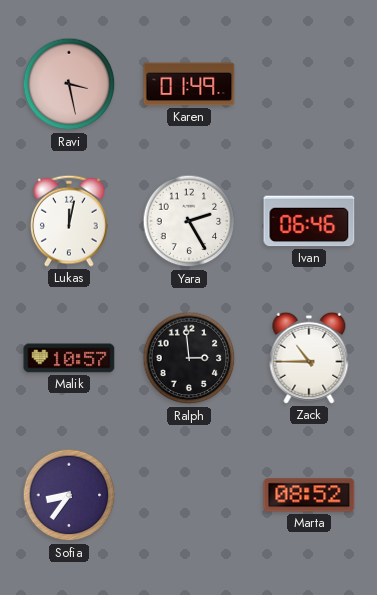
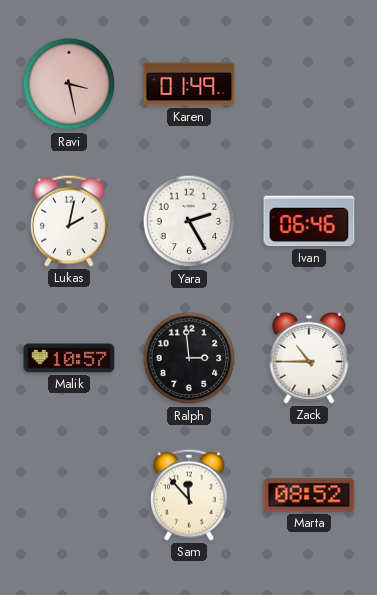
Lukas: 12:02 -> 2:02
Sofia: 8:36 -> none
Sam: none -> 11:53
